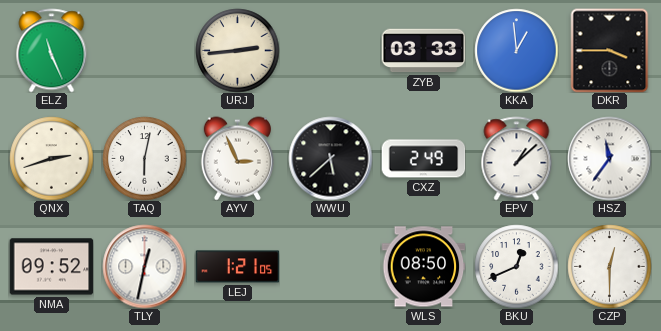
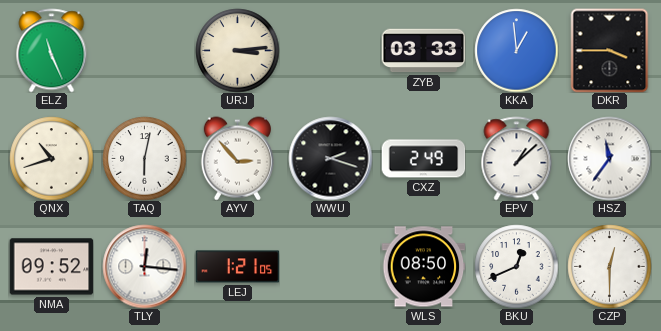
URJ: 2:44 -> 3:14
QNX: 2:42 -> 10:42
AYV: 2:56 -> 2:53
WWU: 5:38 -> 2:18
TLY: 12:32 -> 12:16
